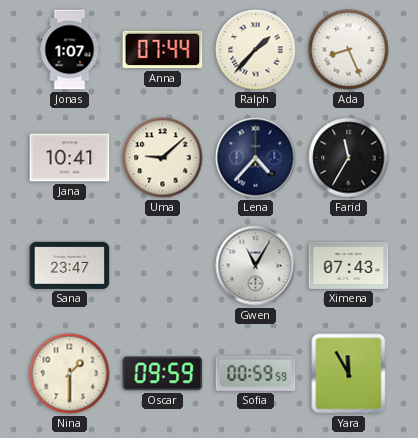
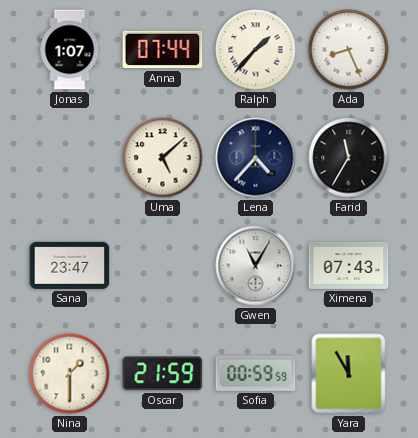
Jana: 10:41 -> none
Uma: 9:08 -> 5:08
Oscar: 09:59 -> 21:59
